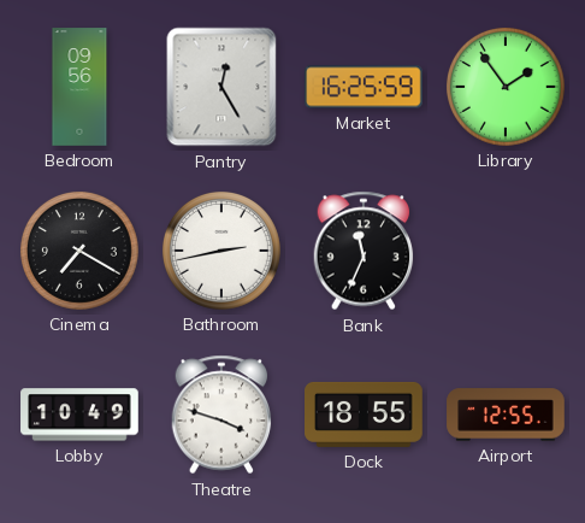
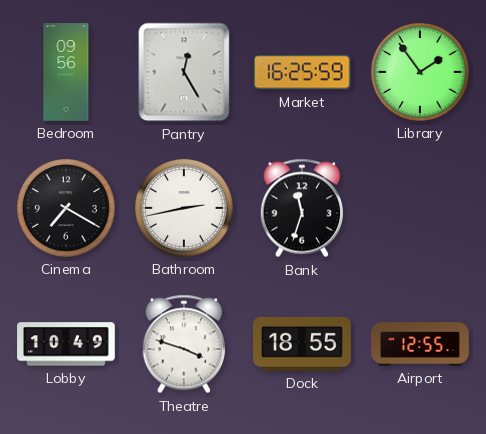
Bank: 11:34 -> 11:33
